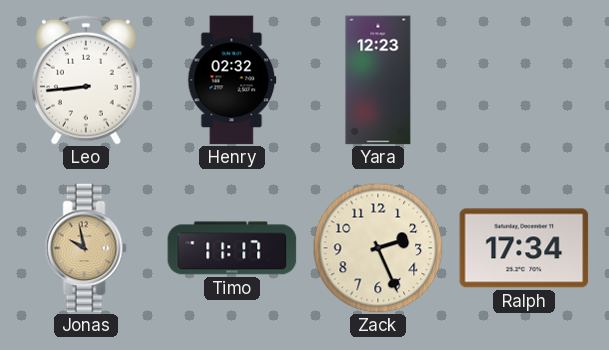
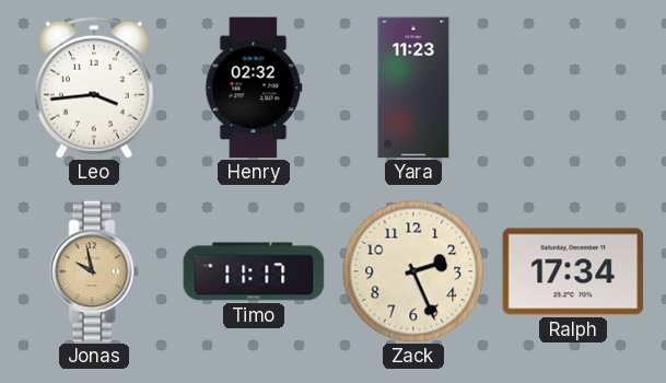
Leo: 8:44 -> 3:44
Yara: 12:23 -> 11:23
